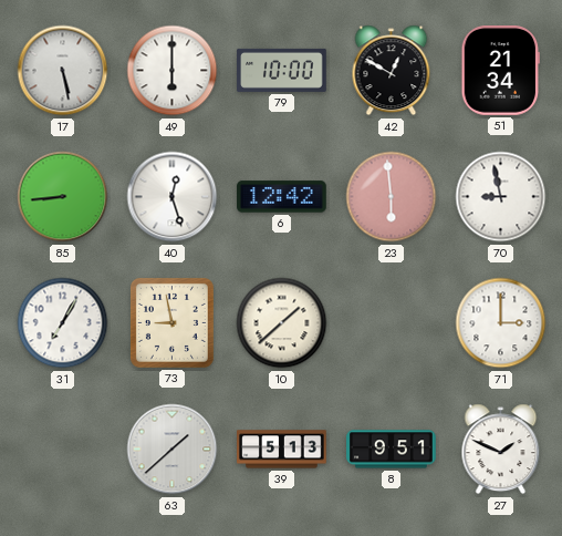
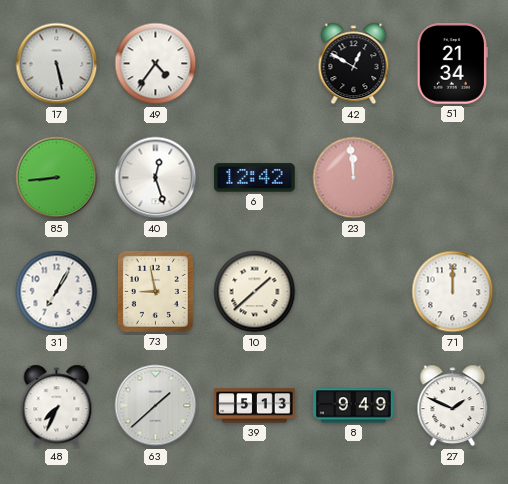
49: 6:00 -> 4:36
79: 10:00 -> none
23: 5:59 -> 11:59
70: 8:58 -> none
71: 3:00 -> 12:00
48: none -> 7:34
8: 9:51 -> 9:49
